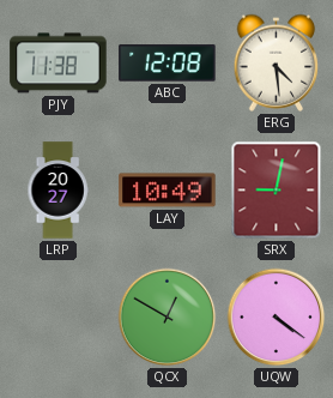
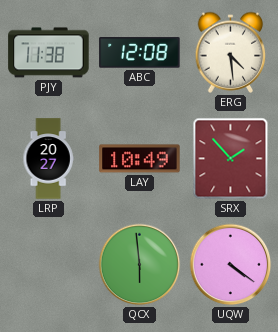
SRX: 9:02 -> 1:53
QCX: 12:50 -> 5:59
